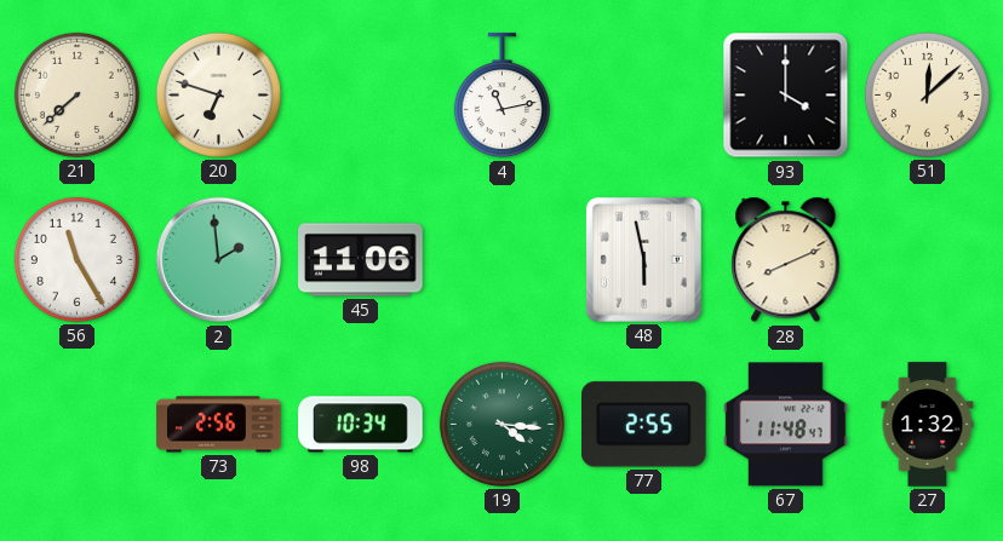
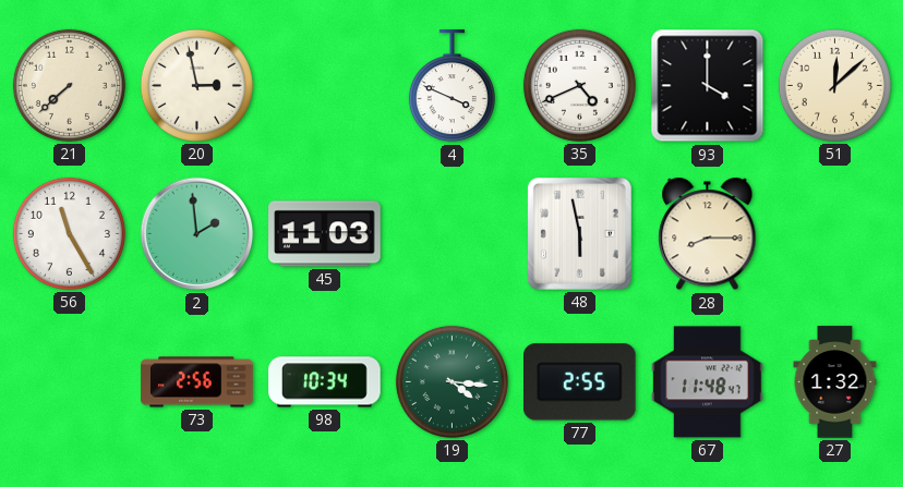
20: 6:48 -> 2:58
4: 11:13 -> 3:49
35: none -> 4:41
45: 11:06 -> 11:03
28: 8:11 -> 8:15
